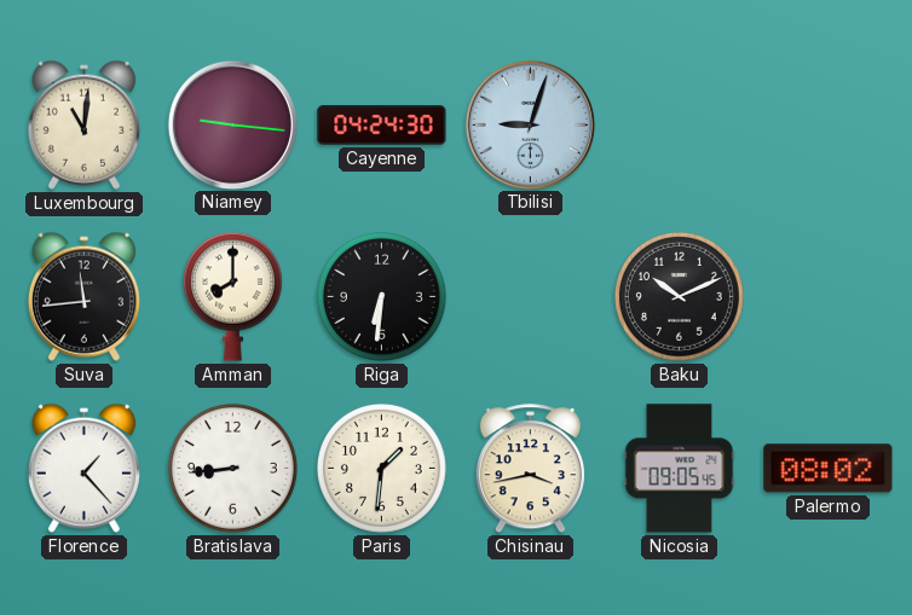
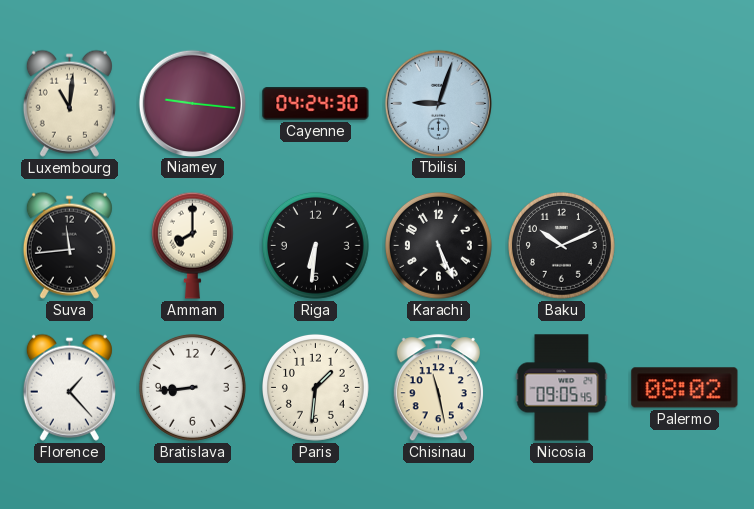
Karachi: none -> 5:26
Chisinau: 3:43 -> 11:28
